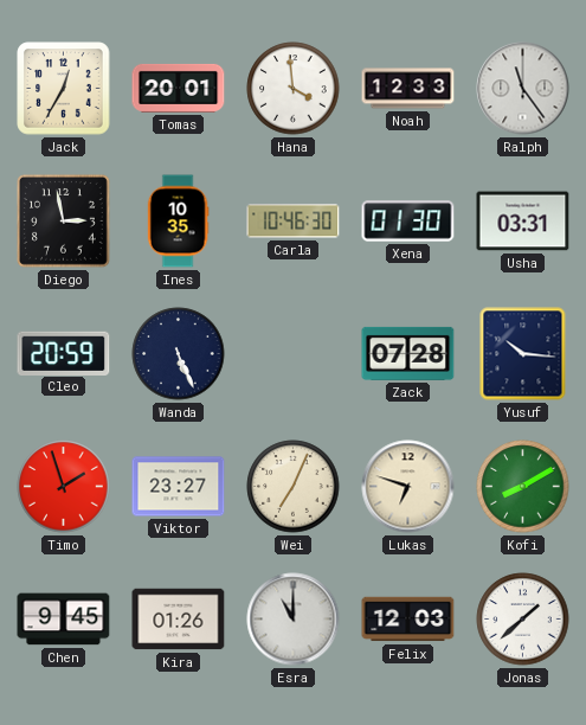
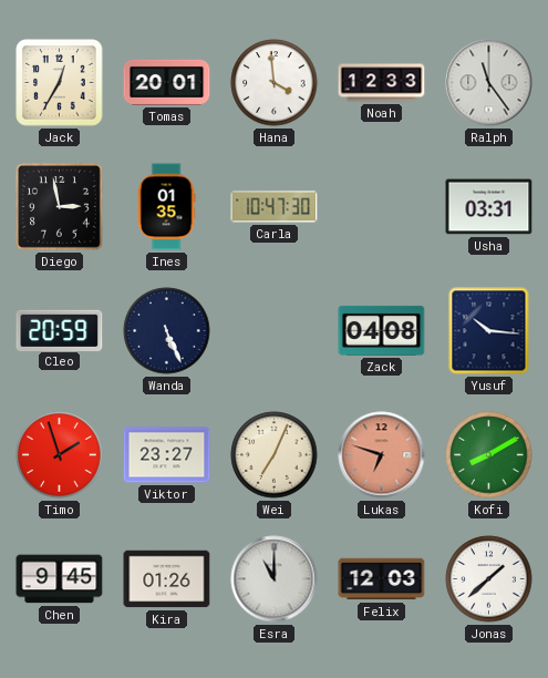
Ines: 10:35 -> 01:35
Carla: 10:46 -> 10:47
Xena: 01:30 -> none
Zack: 07:28 -> 04:08
Lukas dial: cream -> salmon
